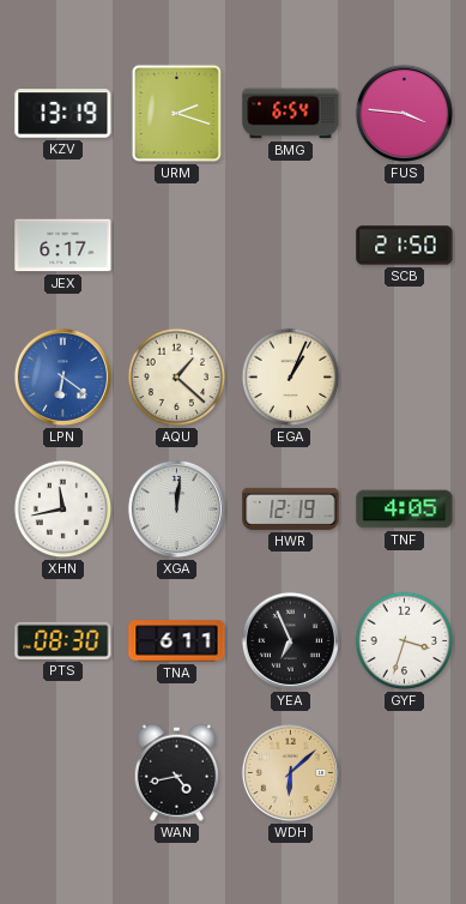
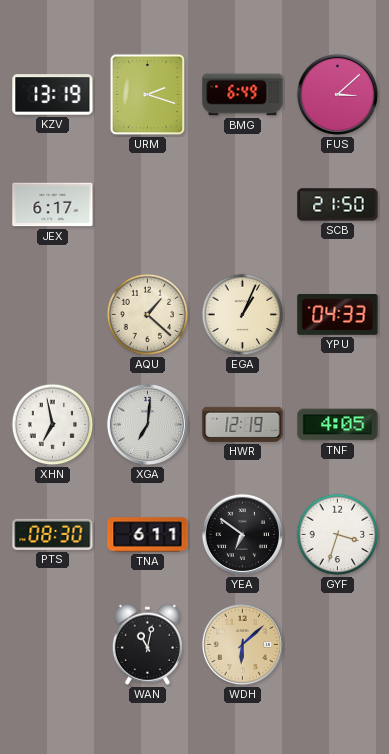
BMG: 6:54 -> 6:49
FUS: 3:46 -> 3:08
LPN: 6:21 -> none
YPU: none -> 04:33
XHN: 11:43 -> 6:58
XGA: 12:01 -> 7:01
YEA: 6:56 -> 6:51
WAN: 4:43 -> 11:02
